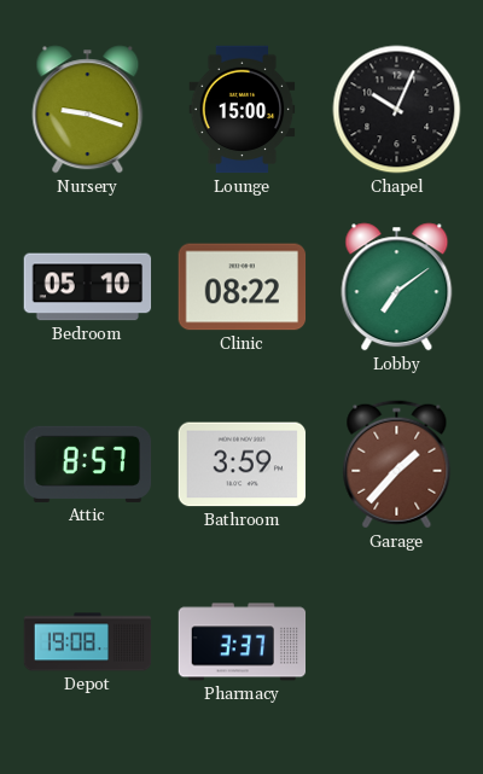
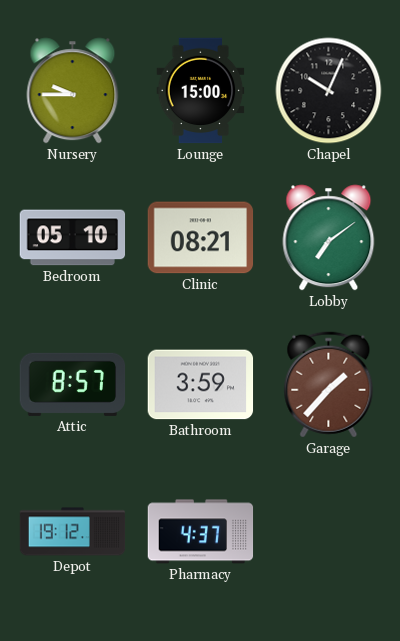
Nursery: 9:18 -> 9:45
Clinic: 08:22 -> 08:21
Depot: 19:08 -> 19:12
Pharmacy: 3:37 -> 4:37
